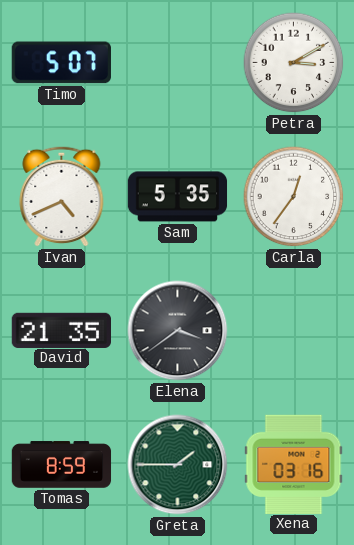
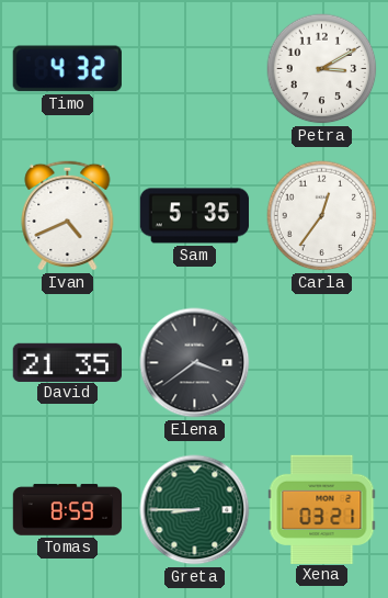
Timo: 5:07 -> 4:32
Greta: 1:45 -> 8:45
Xena: 03:16 -> 03:21
